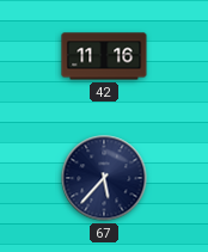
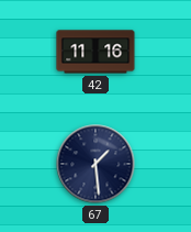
67: 5:37 -> 1:29
